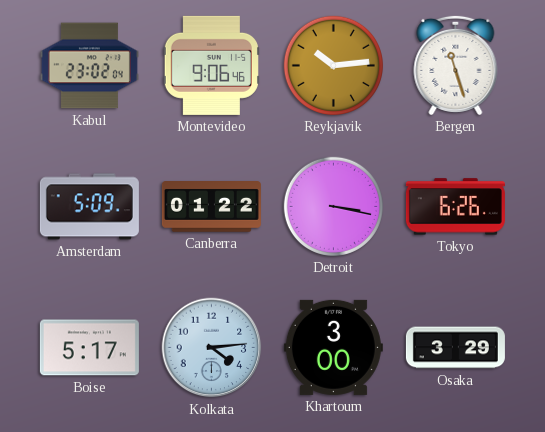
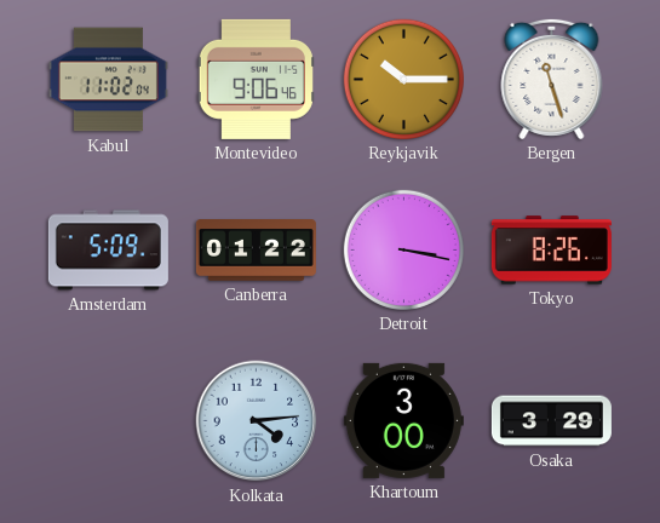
Kabul: 23:02 -> 11:02
Reykjavik: 10:14 -> 10:15
Tokyo: 6:26 -> 8:26
Boise: 5:17 -> none
